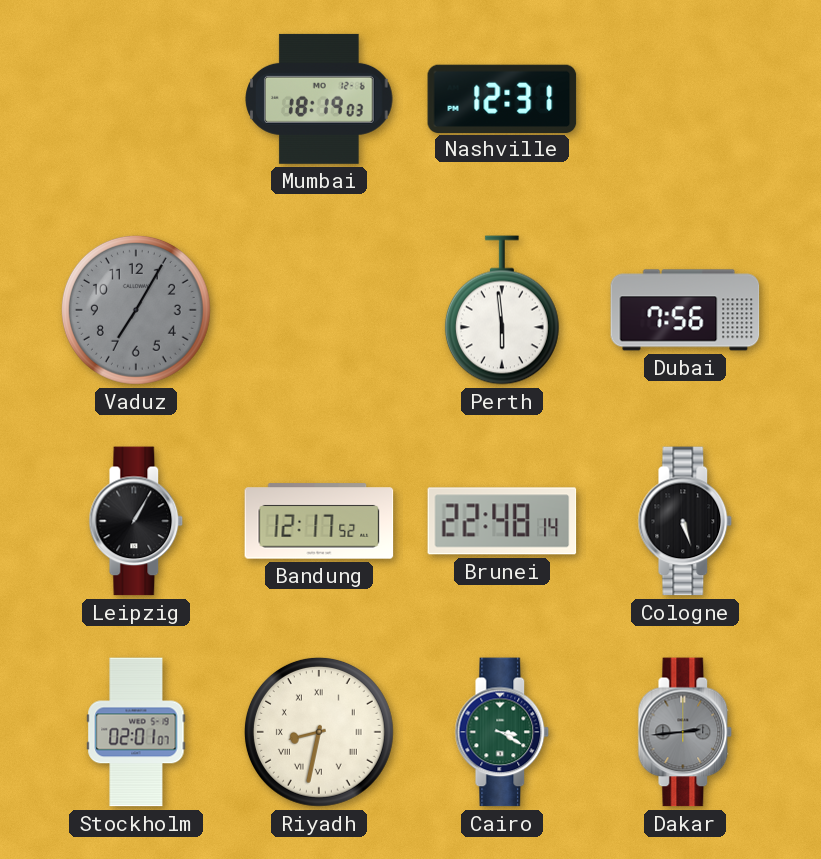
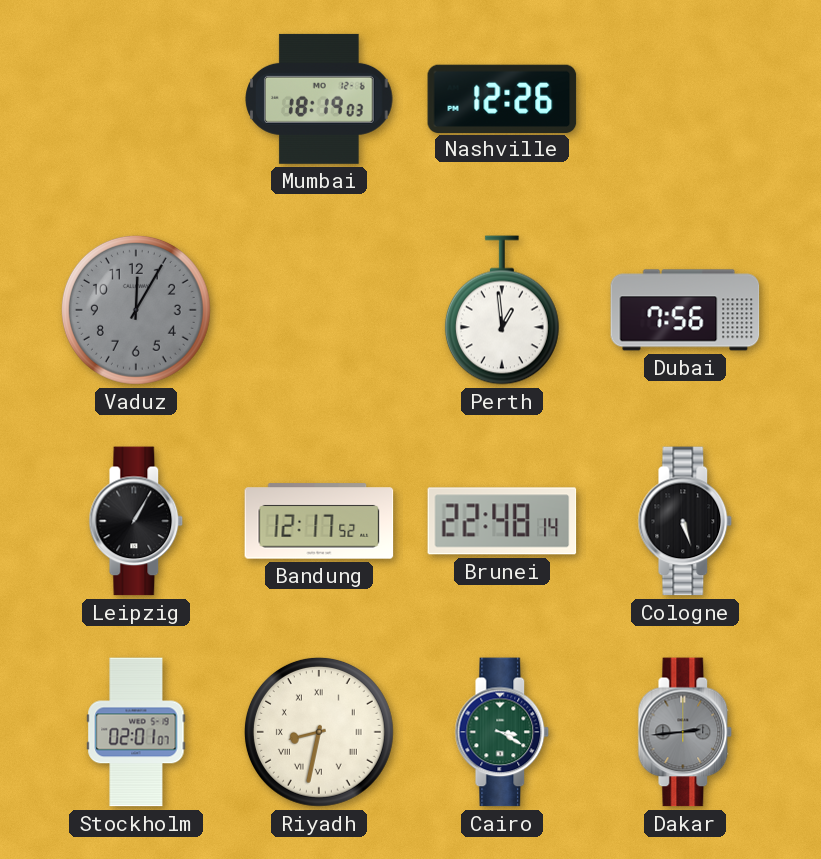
Nashville: 12:31 -> 12:26
Vaduz: 7:05 -> 12:05
Perth: 5:59 -> 12:59
